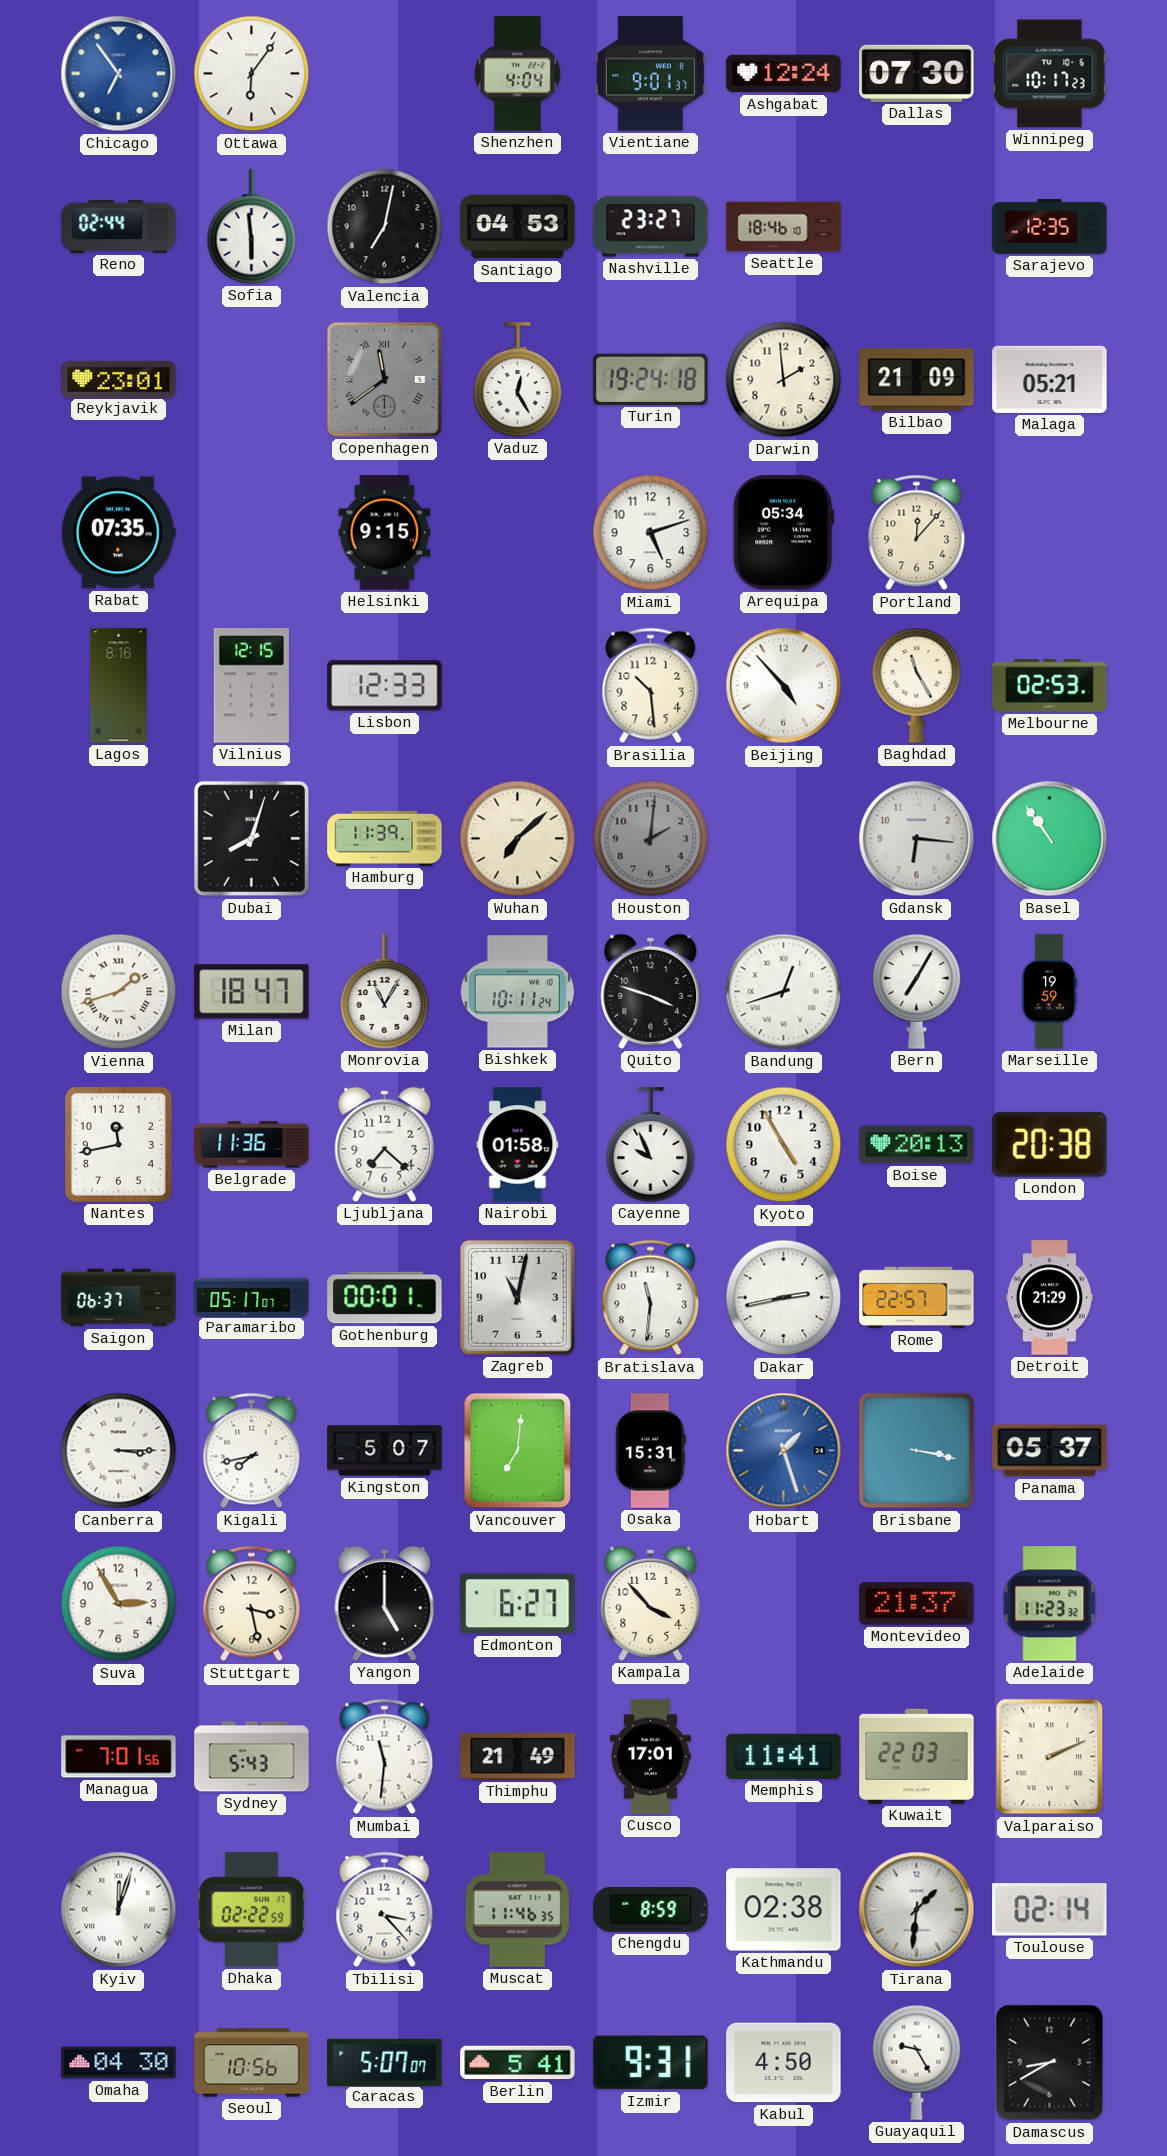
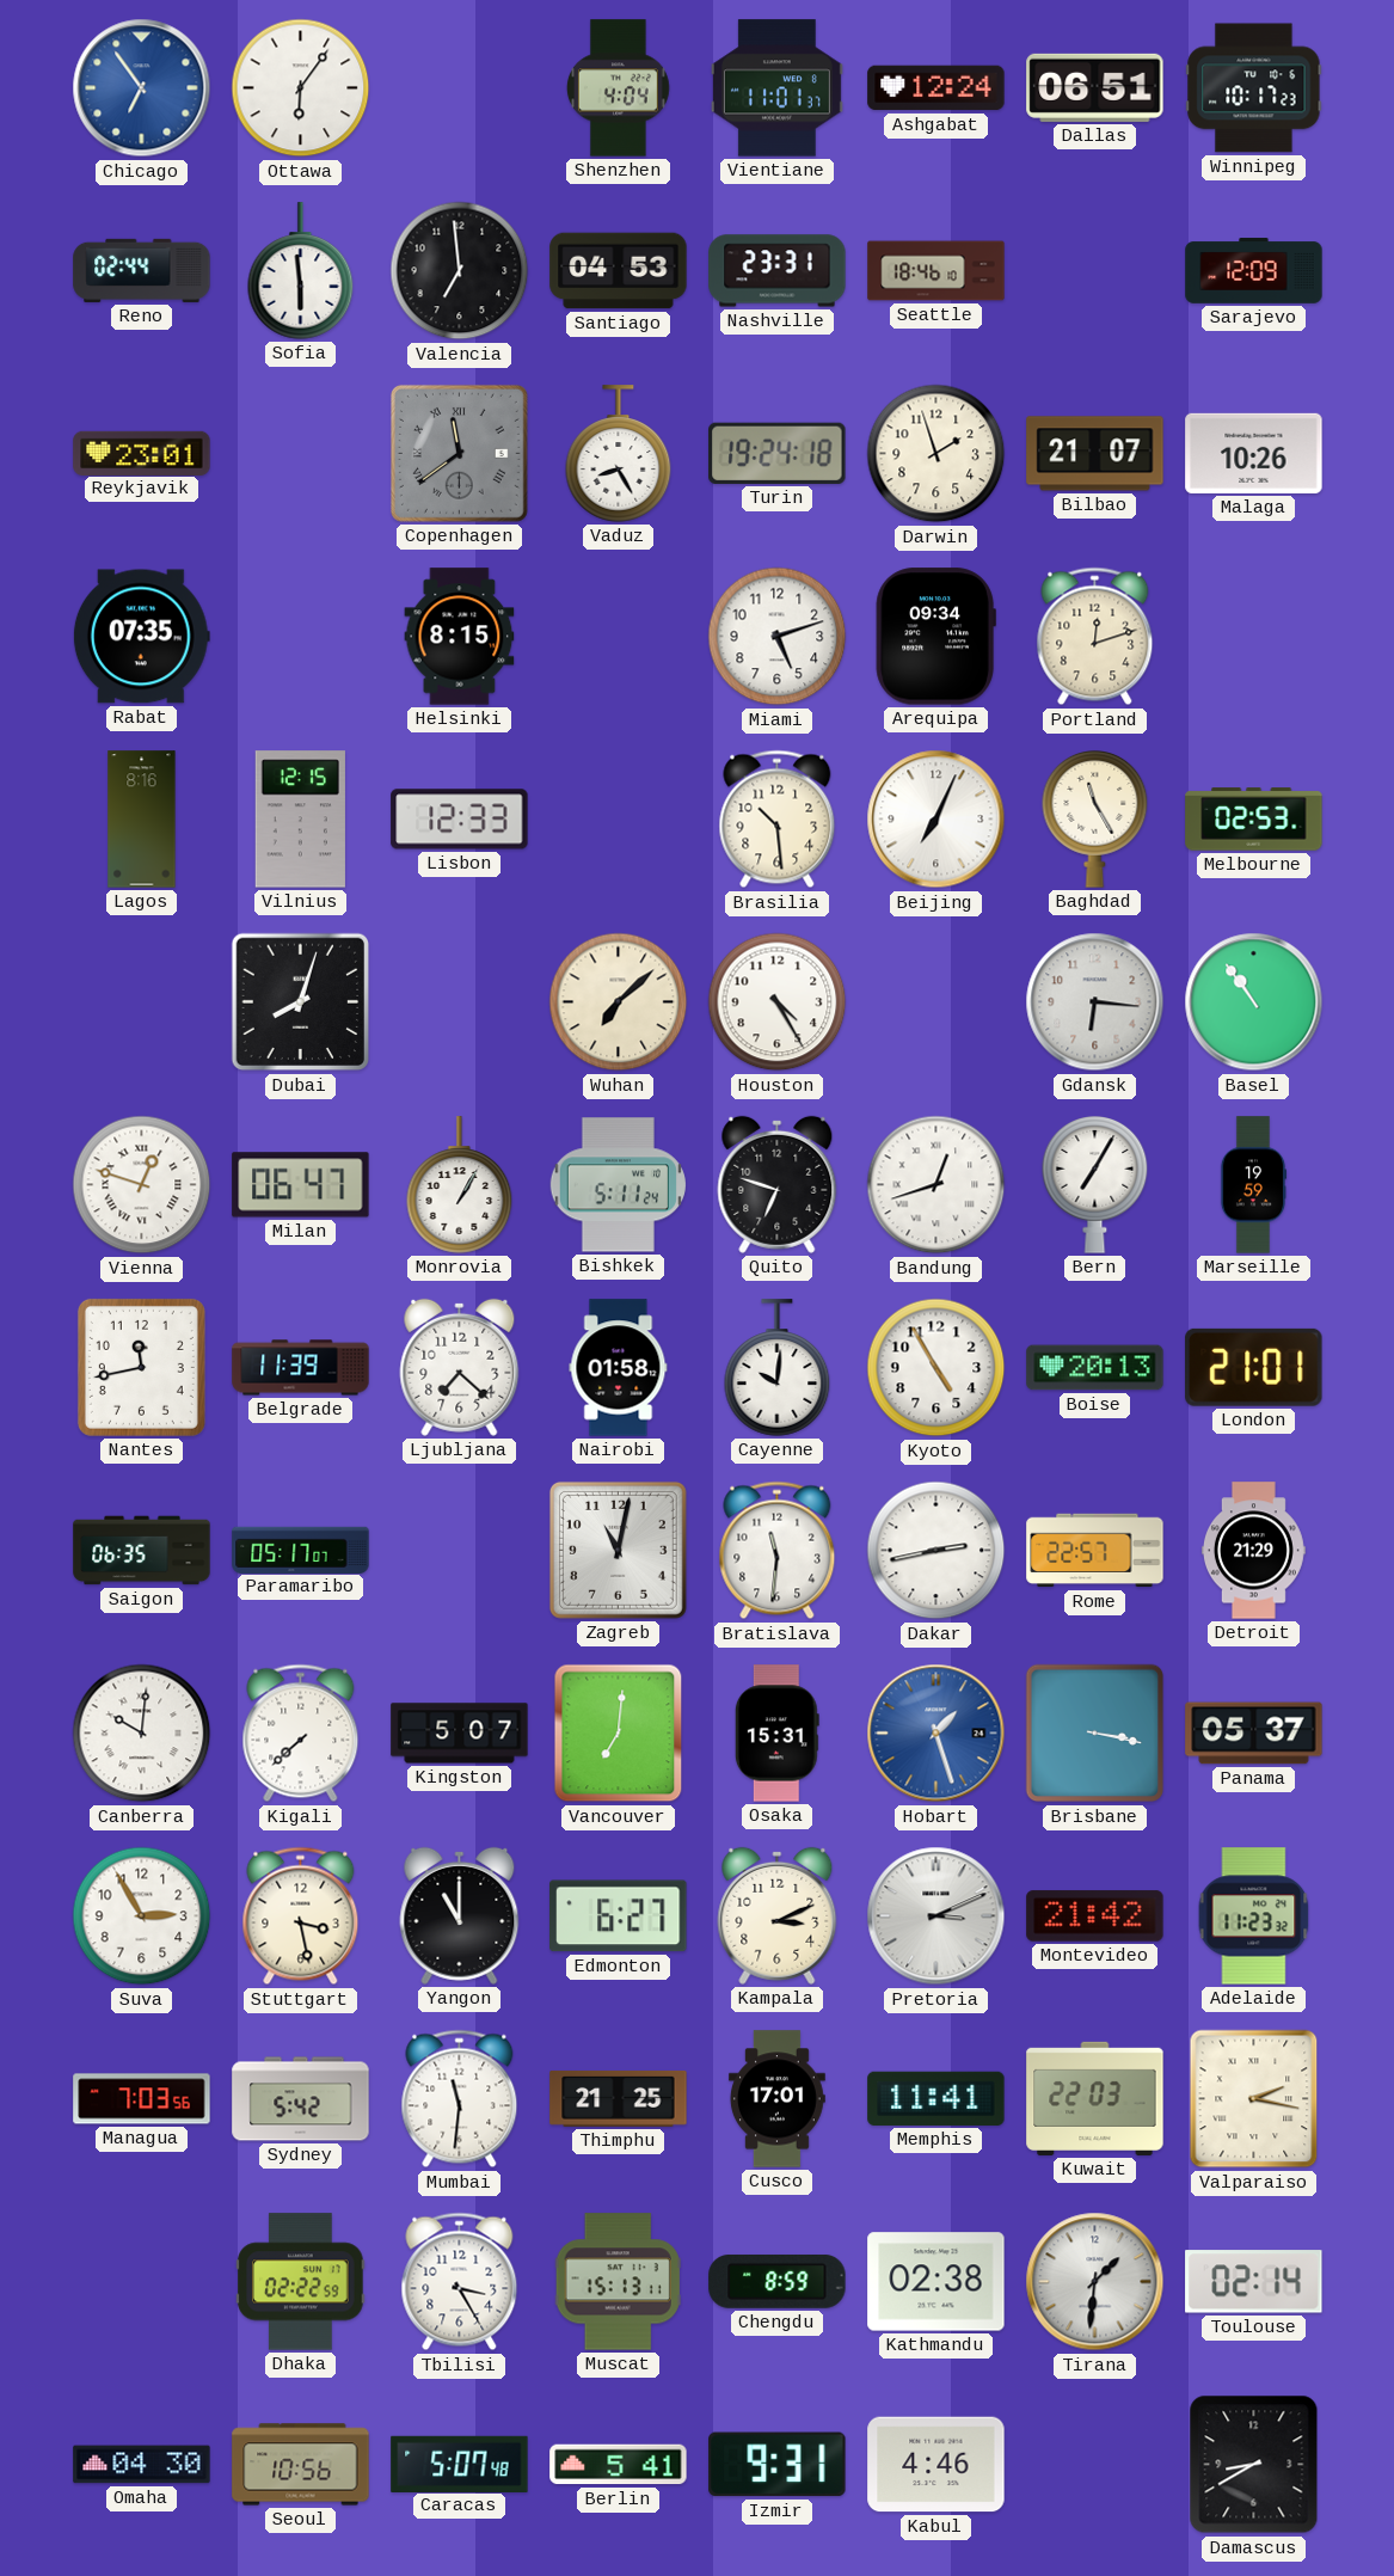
Vientiane: 9:01 -> 11:01
Dallas: 07:30 -> 06:51
Valencia: 7:02 -> 6:59
Nashville: 23:27 -> 23:31
Sarajevo: 12:35 -> 12:09
Vaduz: 12:25 -> 8:25
Darwin: 1:59 -> 1:57
Bilbao: 21:09 -> 21:07
Malaga: 05:21 -> 10:26
Helsinki: 9:15 -> 8:15
Arequipa: 05:34 -> 09:34
Portland: 12:07 -> 12:12
Beijing: 4:53 -> 7:04
Hamburg: 11:39 -> none
Houston: 2:01 -> 4:25
Houston dial: grey -> white
Vienna: 1:42 -> 12:48
Milan: 18:47 -> 06:47
Monrovia: 11:05 -> 1:05
Bishkek: 10:11 -> 5:11
Quito: 3:48 -> 6:48
Belgrade: 11:36 -> 11:39
Cayenne: 9:56 -> 10:01
London: 20:38 -> 21:01
Saigon: 06:37 -> 06:35
Gothenburg: 00:01 -> none
Canberra: 3:15 -> 10:01
Kigali: 7:43 -> 7:38
Yangon: 5:00 -> 11:00
Kampala: 3:53 -> 3:11
Pretoria: none -> 3:11
Montevideo: 21:37 -> 21:42
Managua: 7:01 -> 7:03
Sydney: 5:43 -> 5:42
Thimphu: 21:49 -> 21:25
Valparaiso: 2:11 -> 2:17
Kyiv: 12:03 -> none
Tbilisi: 3:23 -> 3:25
Muscat: 11:46 -> 15:13
Caracas: 5:07:07 -> 5:07:48
Kabul: 4:50 -> 4:46
Guayaquil: 9:25 -> none
